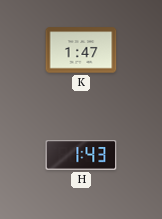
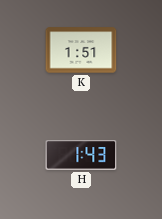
K: 1:47 -> 1:51
